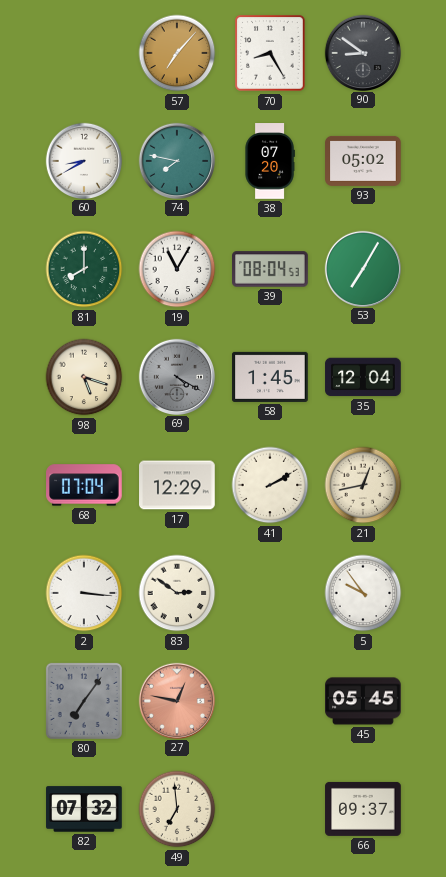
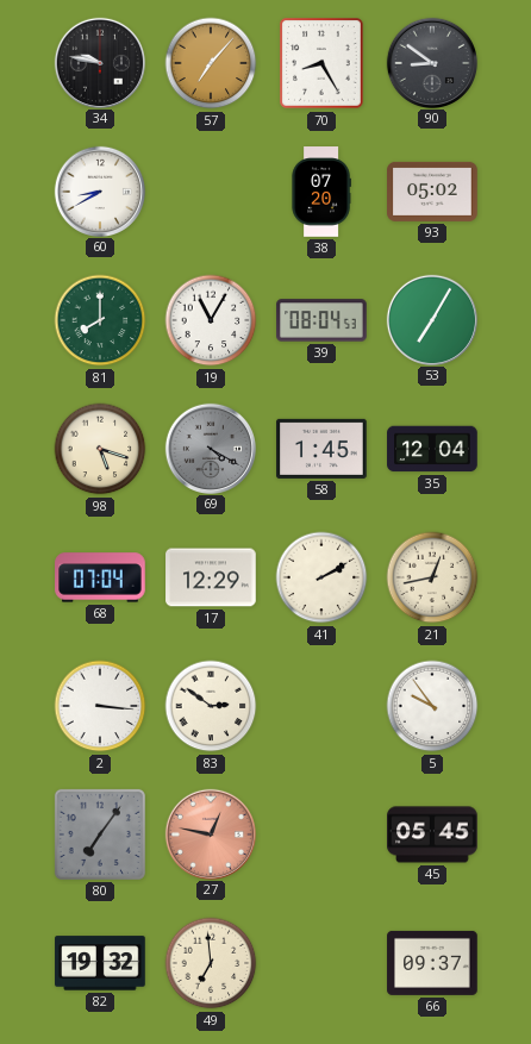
34: none -> 9:47
74: 7:47 -> none
82: 07:32 -> 19:32
